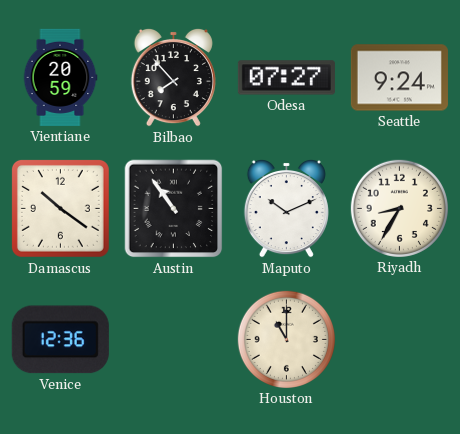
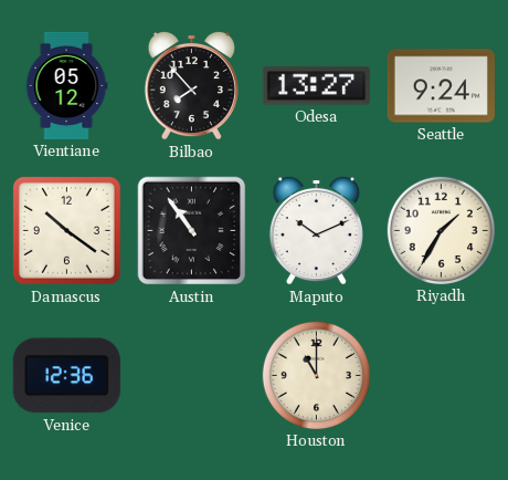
Vientiane: 20:59 -> 05:12
Odesa: 07:27 -> 13:27
Riyadh: 8:35 -> 1:35
